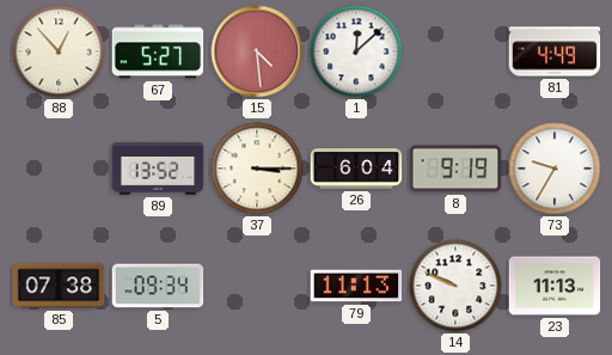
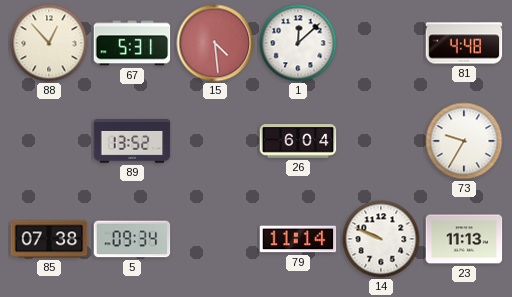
67: 5:27 -> 5:31
81: 4:49 -> 4:48
37: 3:15 -> none
8: 9:19 -> none
79: 11:13 -> 11:14
